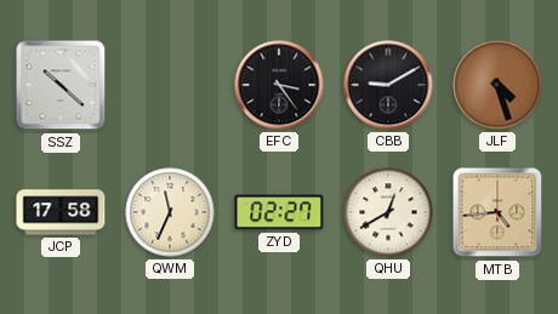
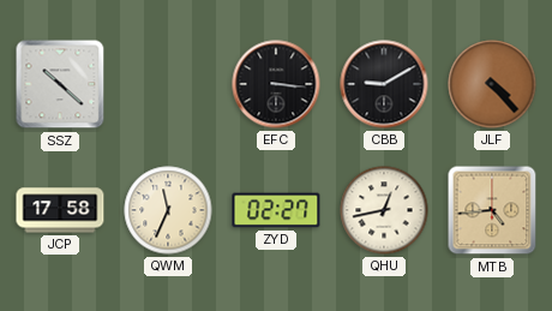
EFC: 3:24 -> 3:16
JLF: 4:27 -> 4:23
QHU: 12:40 -> 12:43
